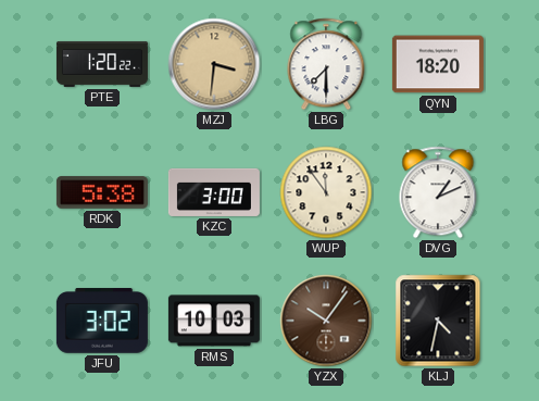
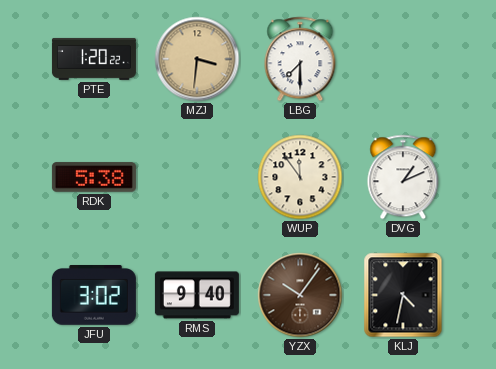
QYN: 18:20 -> none
KZC: 3:00 -> none
RMS: 10:03 -> 9:40
